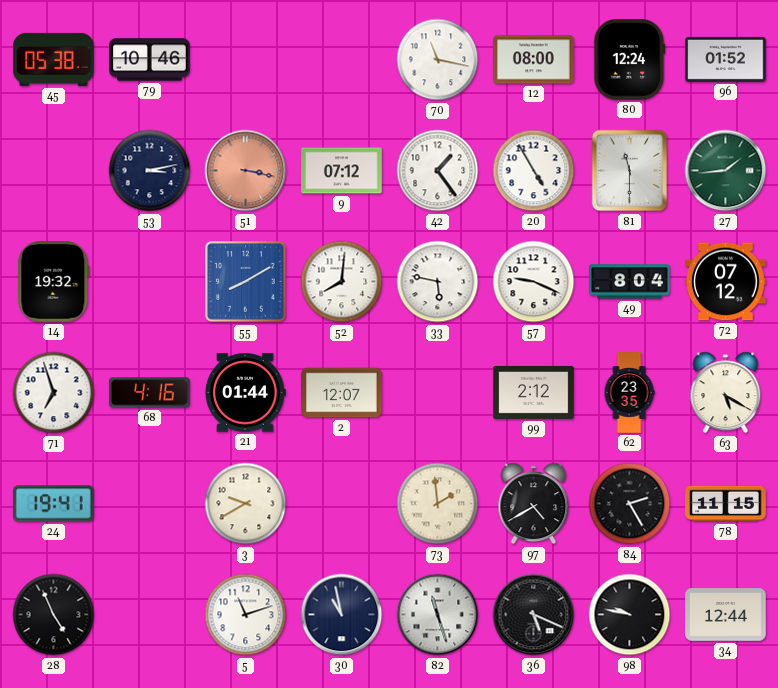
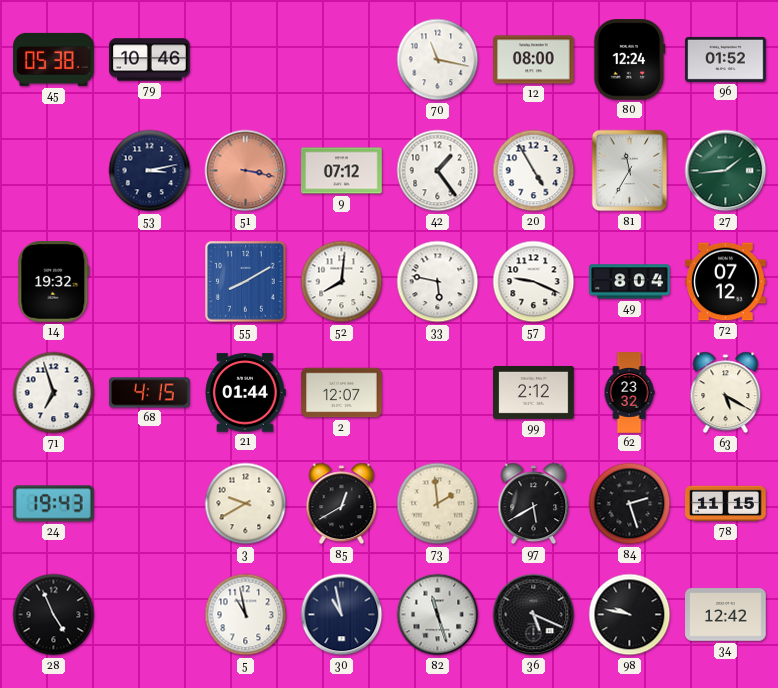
81: 11:30 -> 11:35
68: 4:16 -> 4:15
62: 23:35 -> 23:32
24: 19:41 -> 19:43
85: none -> 12:40
97: 4:40 -> 5:40
84: 2:25 -> 2:27
5: 11:12 -> 10:58
34: 12:44 -> 12:42
